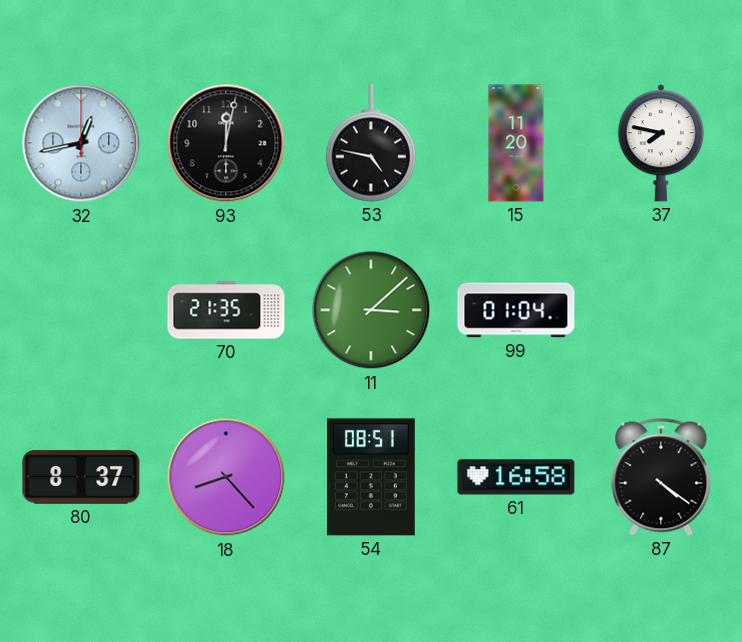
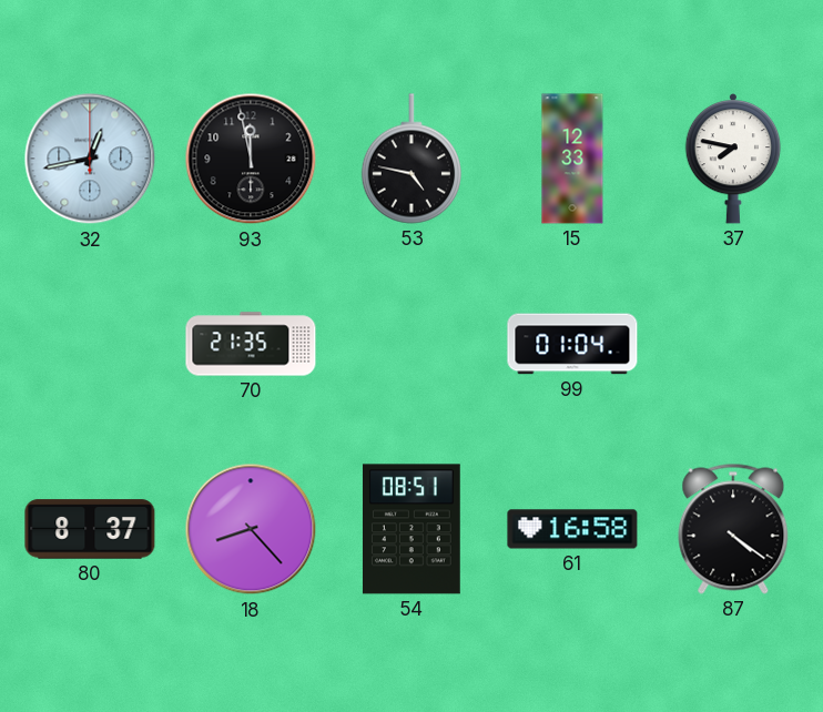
93: 12:02 -> 11:58
15: 11:20 -> 12:33
11: 3:08 -> none
